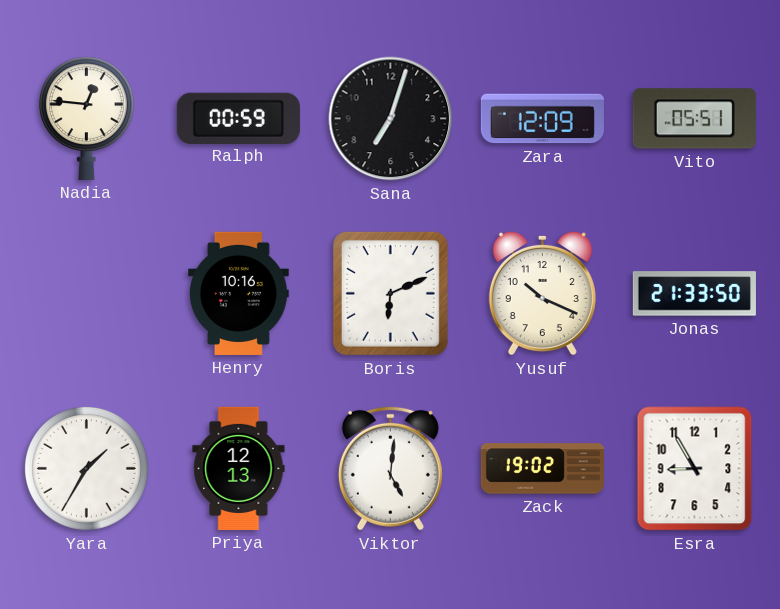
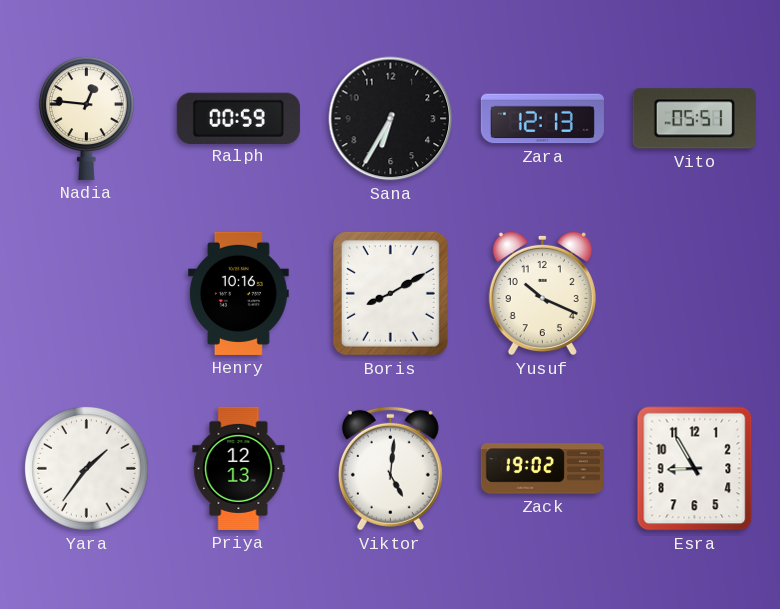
Sana: 7:03 -> 6:35
Zara: 12:09 -> 12:13
Boris: 6:11 -> 8:10
Jonas: 21:33 -> none
Yara: 1:35 -> 1:36
